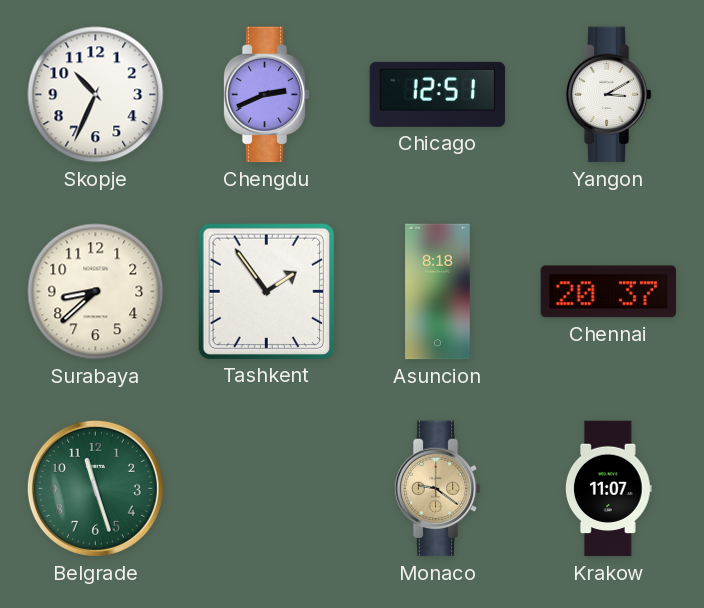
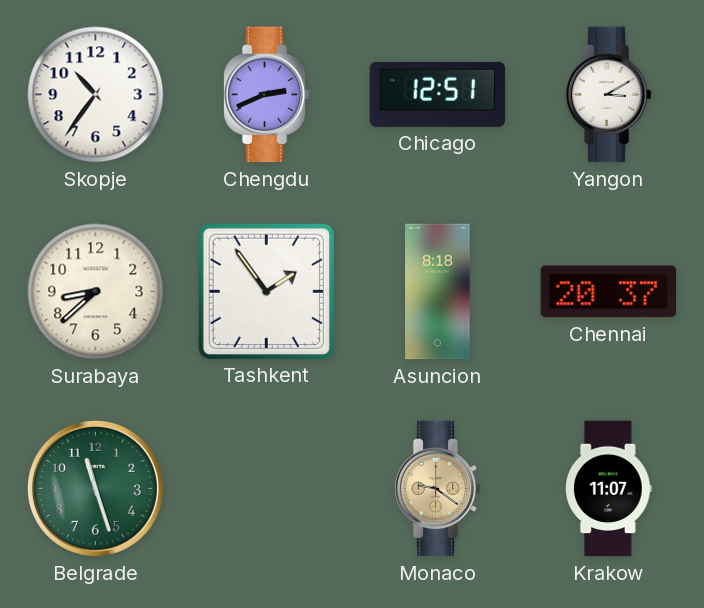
Skopje: 10:34 -> 10:36
